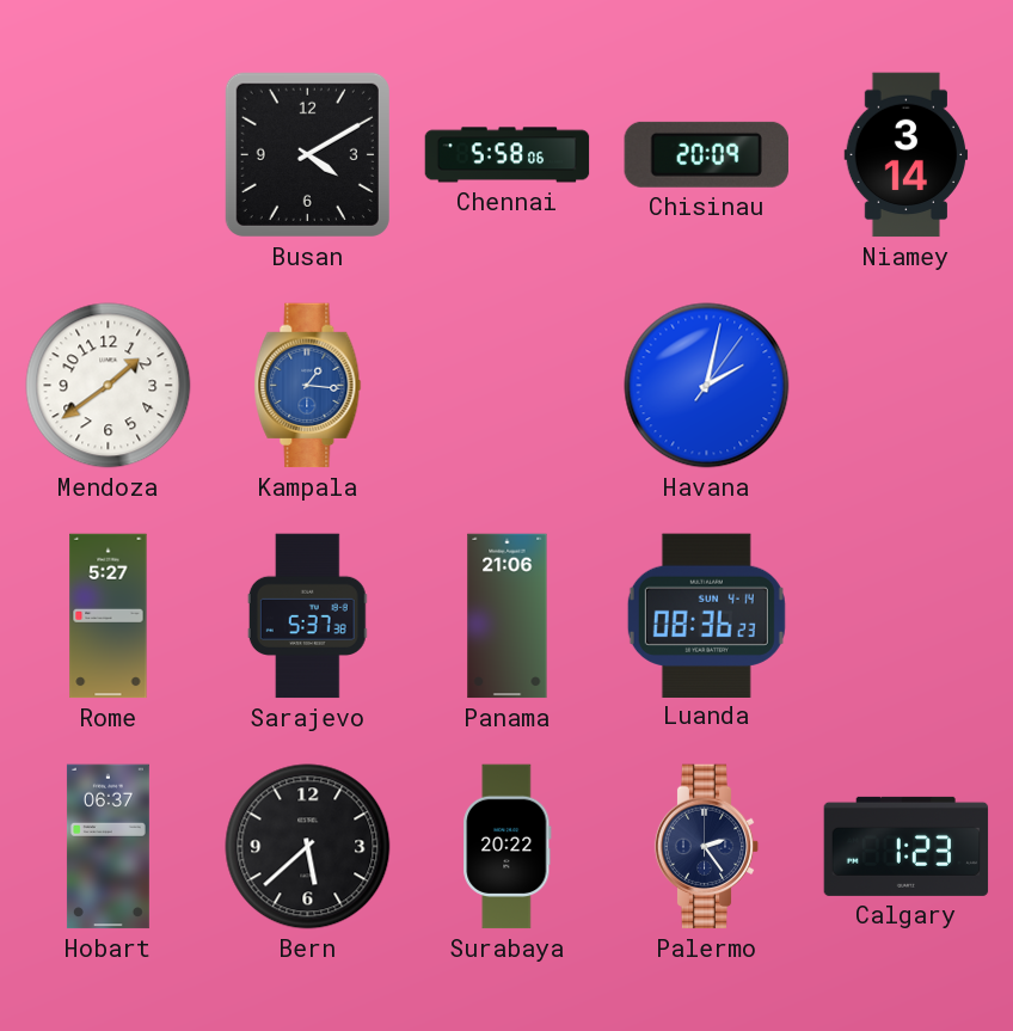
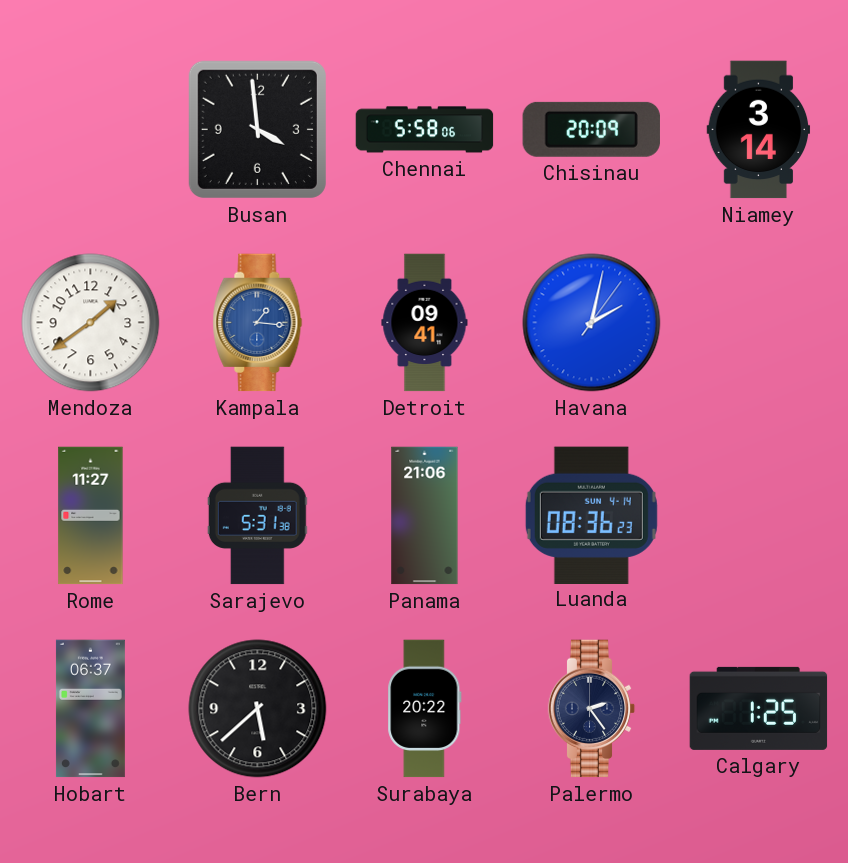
Busan: 4:10 -> 3:59
Detroit: none -> 09:41
Rome: 5:27 -> 11:27
Sarajevo: 5:37 -> 5:31
Calgary: 1:23 -> 1:25
